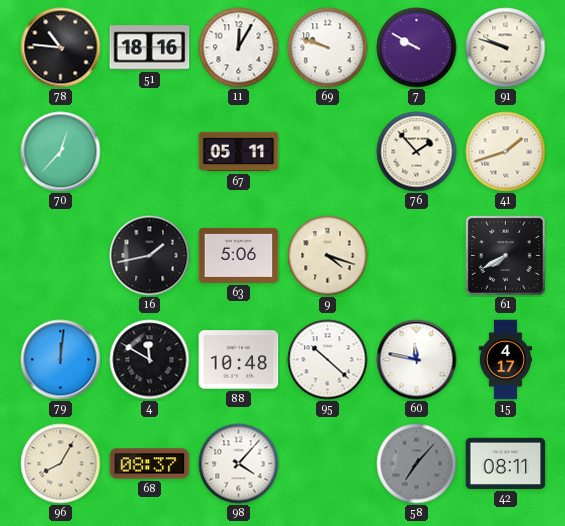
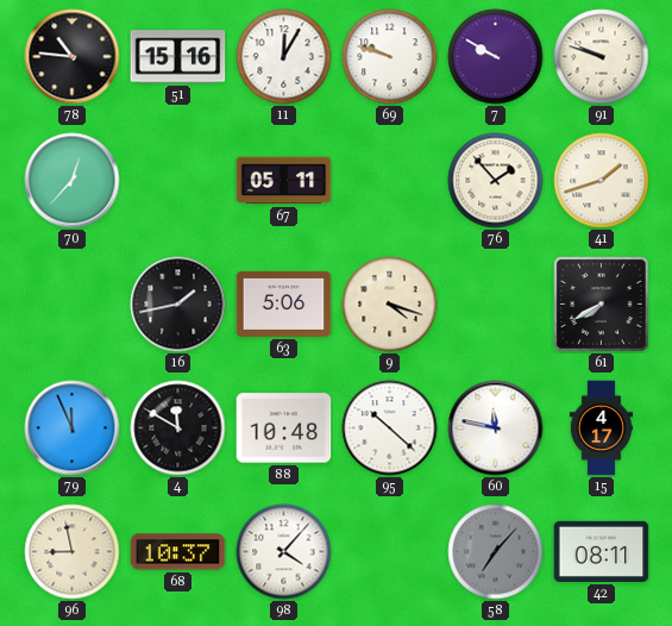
51: 18:16 -> 15:16
79: 12:01 -> 11:56
96: 8:05 -> 8:58
68: 08:37 -> 10:37
